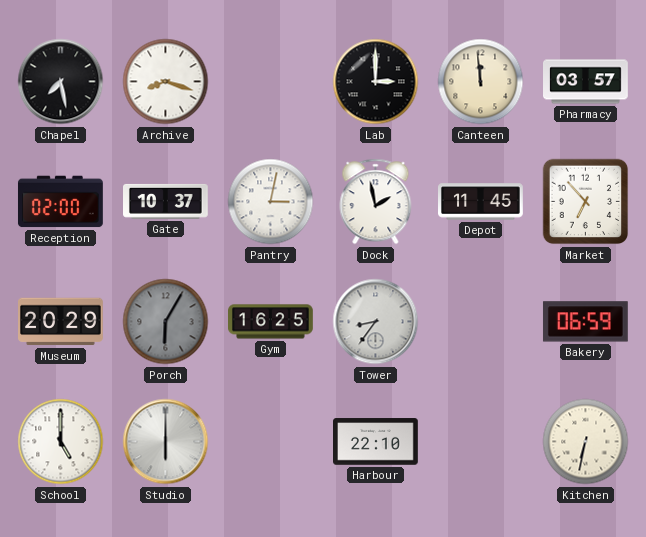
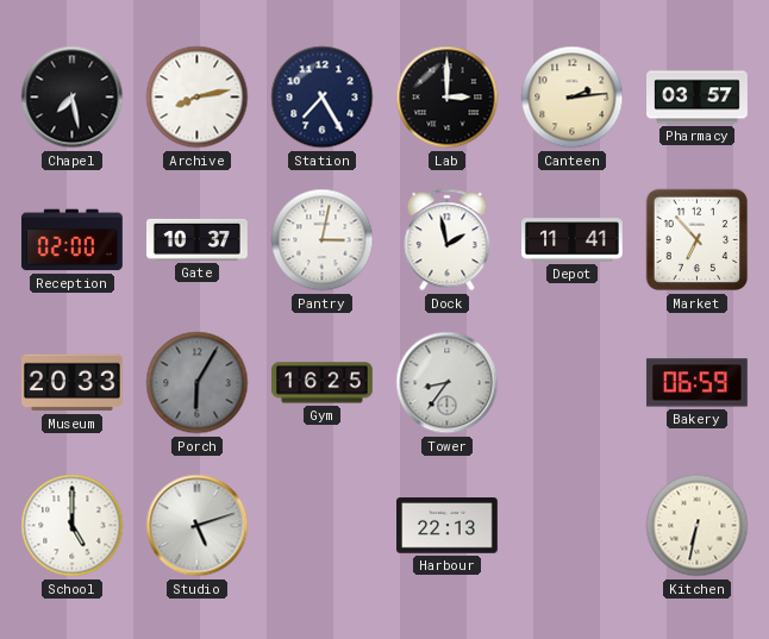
Archive: 8:18 -> 8:13
Station: none -> 7:25
Canteen: 11:59 -> 2:14
Depot: 11:45 -> 11:41
Museum: 20:29 -> 20:33
Studio: 6:00 -> 5:12
Harbour: 22:10 -> 22:13
